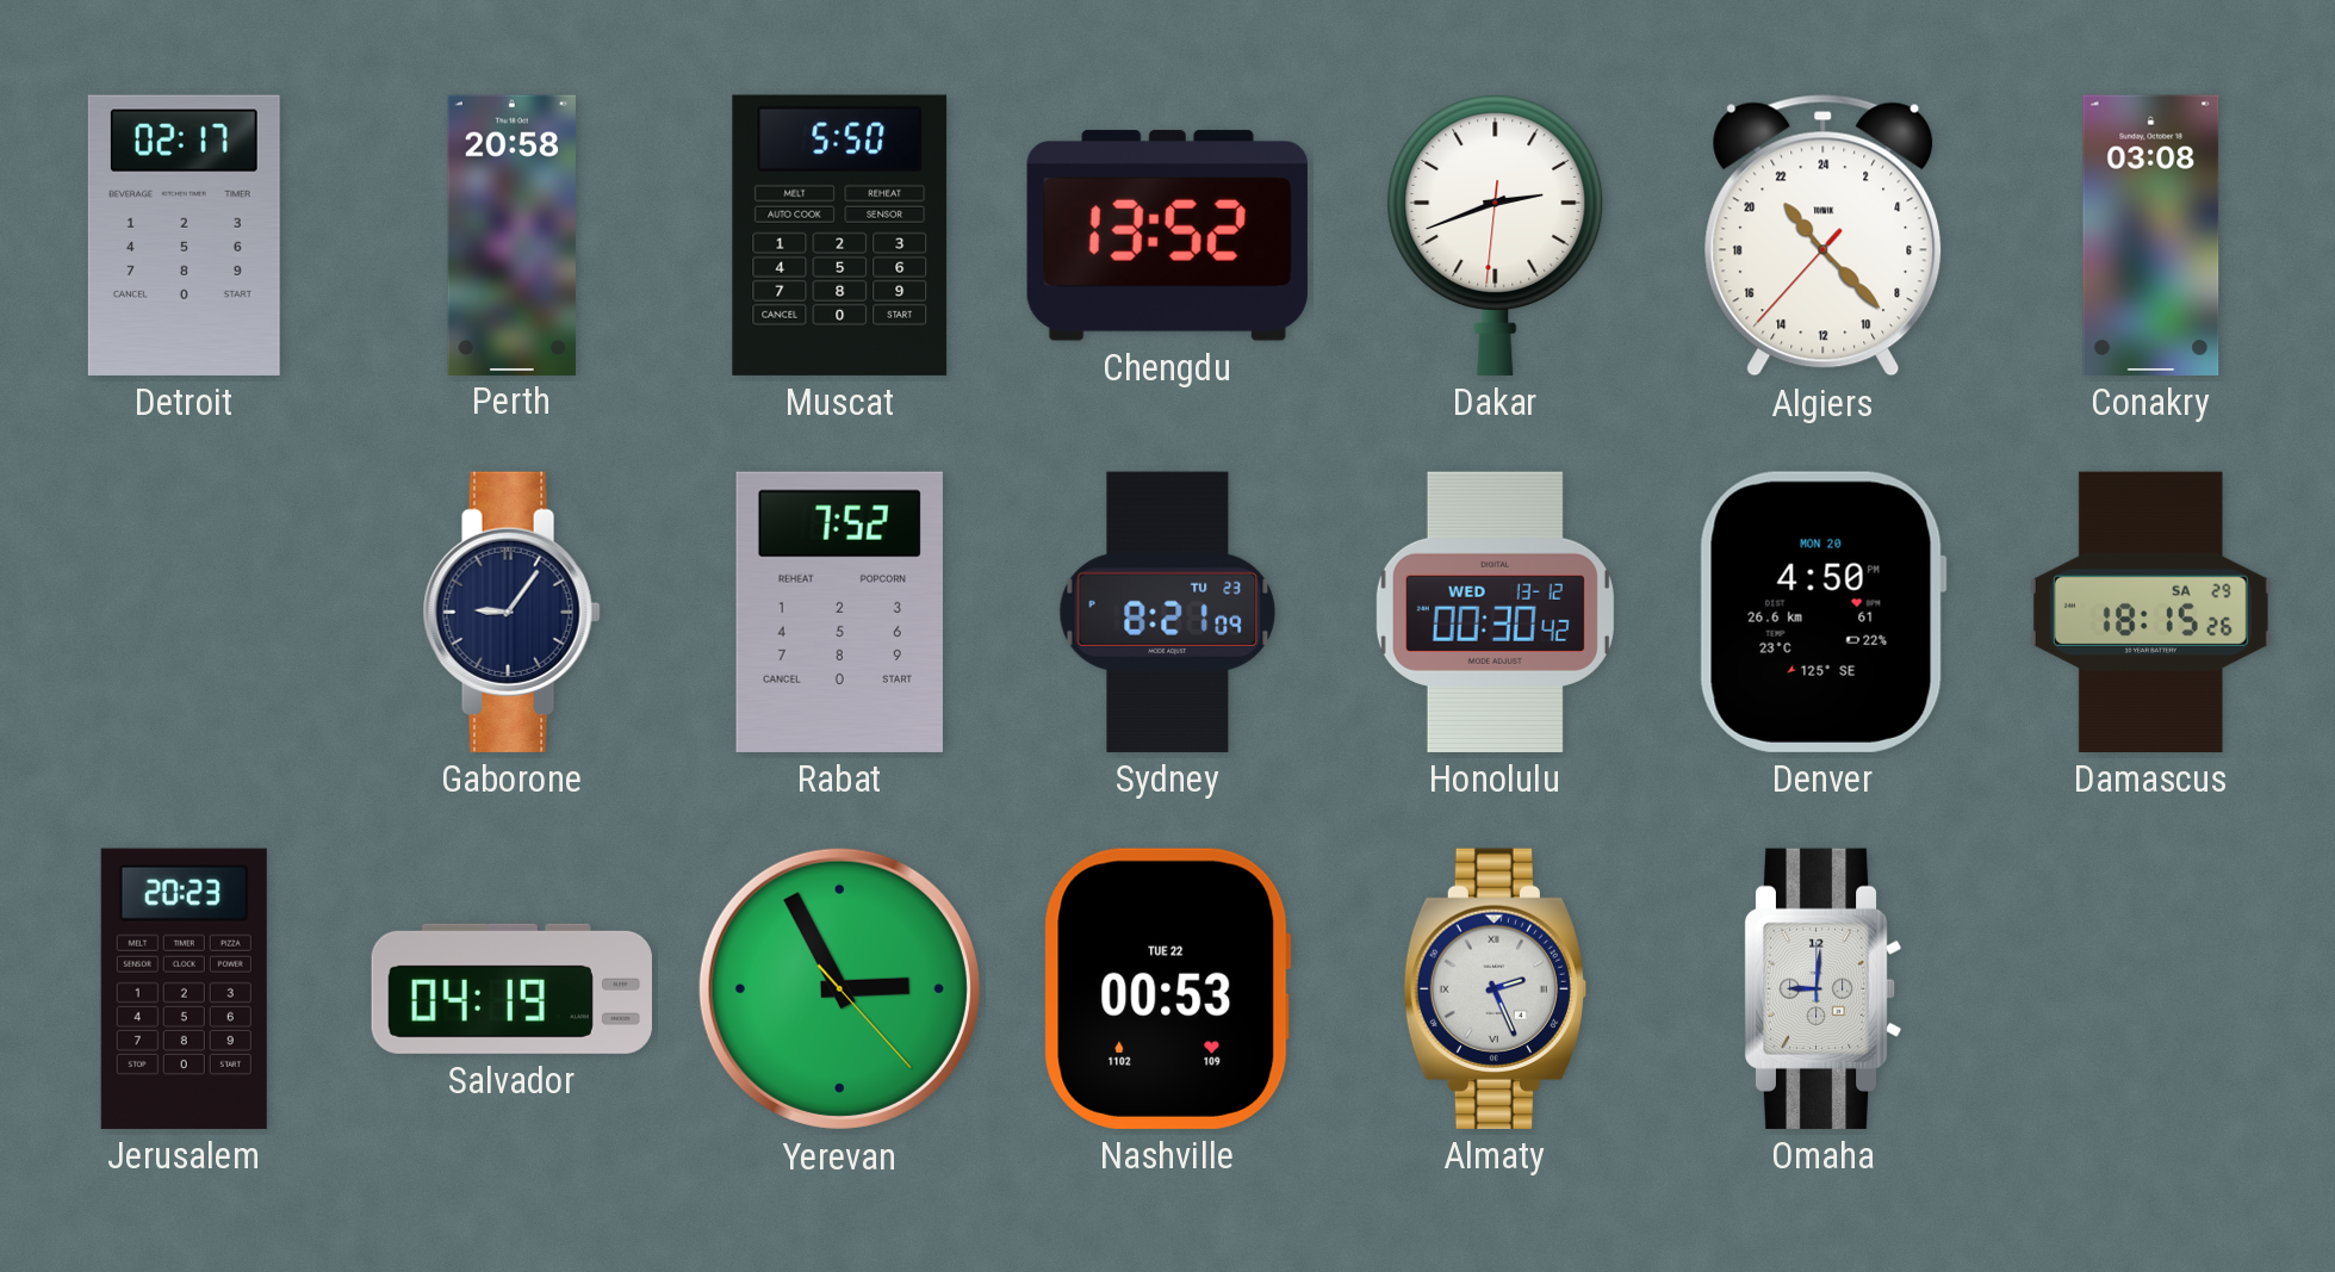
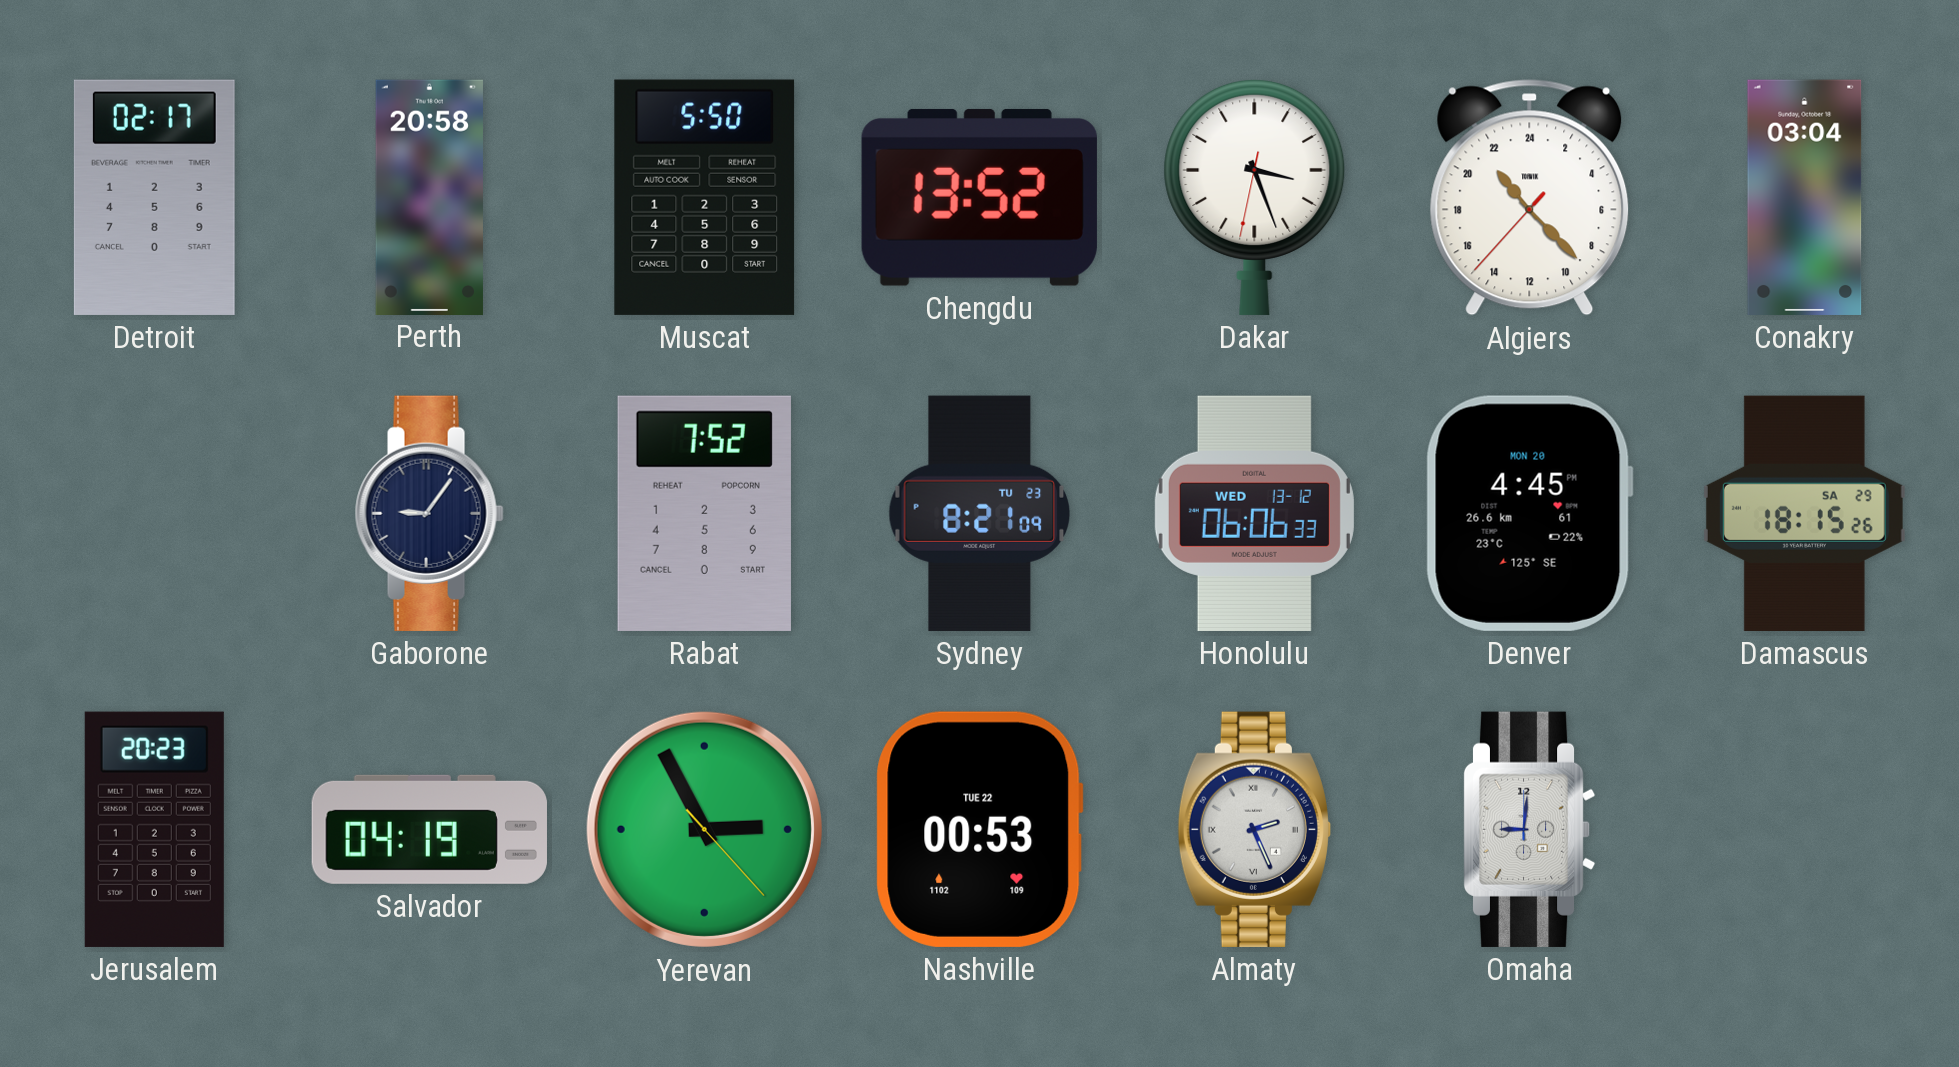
Dakar: 2:41 -> 3:26
Conakry: 03:08 -> 03:04
Honolulu: 00:30 -> 06:06
Denver: 4:50 -> 4:45
